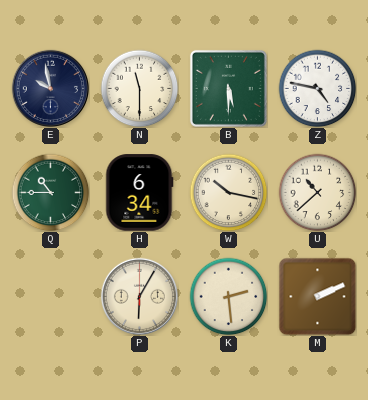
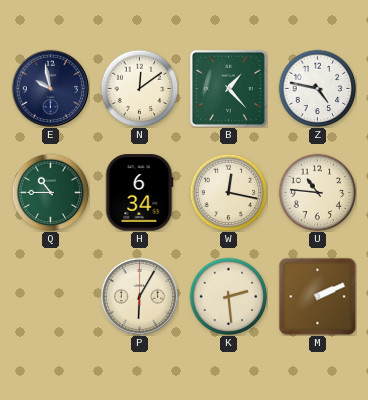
N: 11:30 -> 12:09
B: 5:30 -> 1:23
W: 10:17 -> 12:17
U: 10:38 -> 10:46
